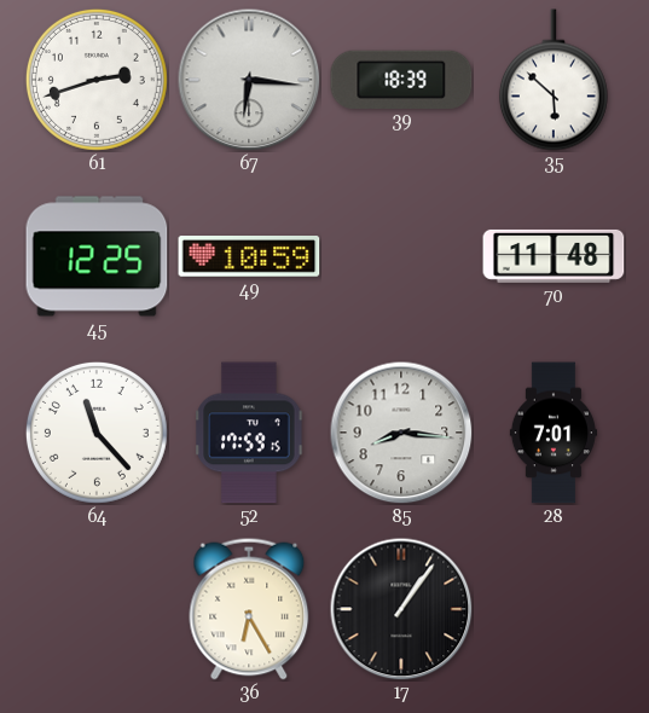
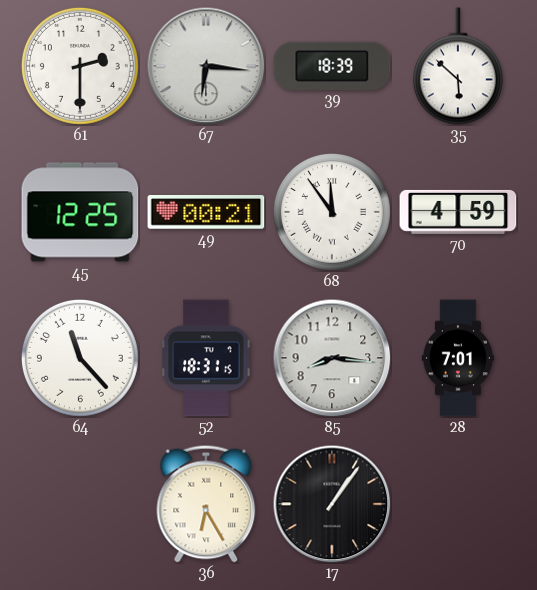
61: 2:42 -> 2:30
49: 10:59 -> 00:21
68: none -> 11:54
70: 11:48 -> 4:59
52: 17:59 -> 18:31
